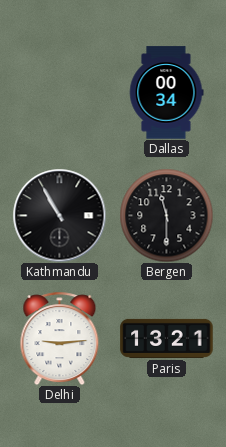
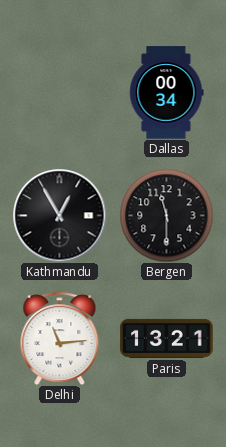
Kathmandu: 10:55 -> 12:55
Delhi: 9:14 -> 11:14
